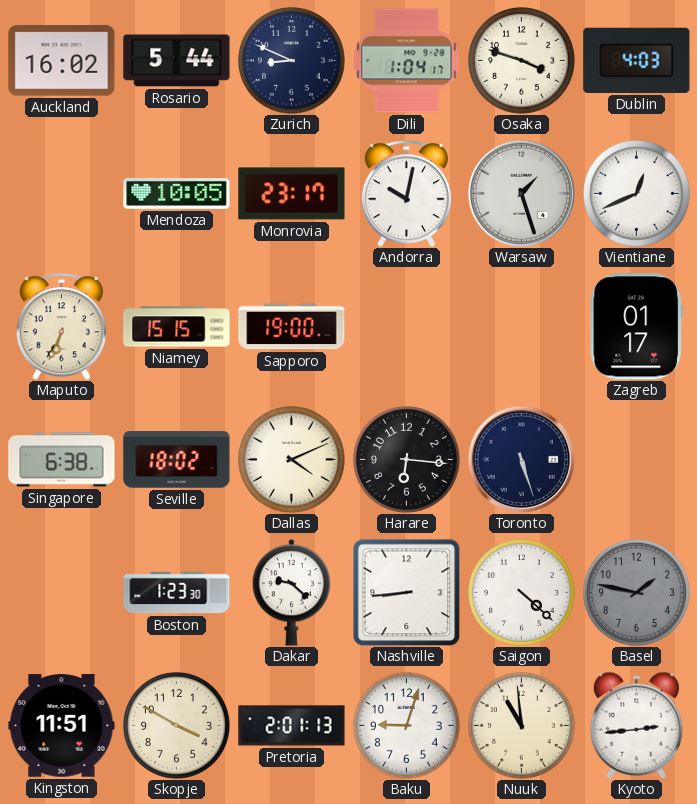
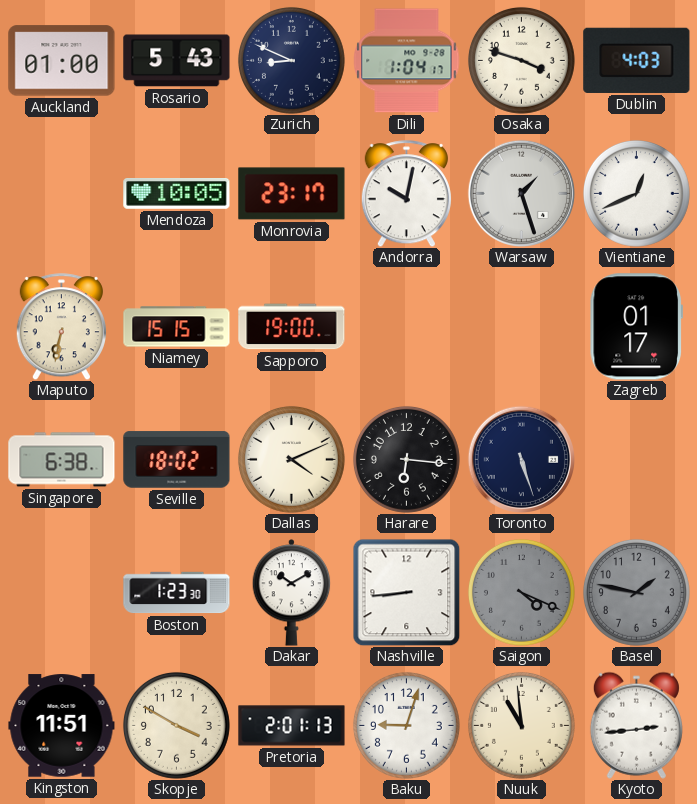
Auckland: 16:02 -> 01:00
Rosario: 5:44 -> 5:43
Maputo: 6:34 -> 6:32
Dakar: 9:22 -> 10:10
Saigon: 4:22 -> 4:19
Saigon dial: white -> grey
